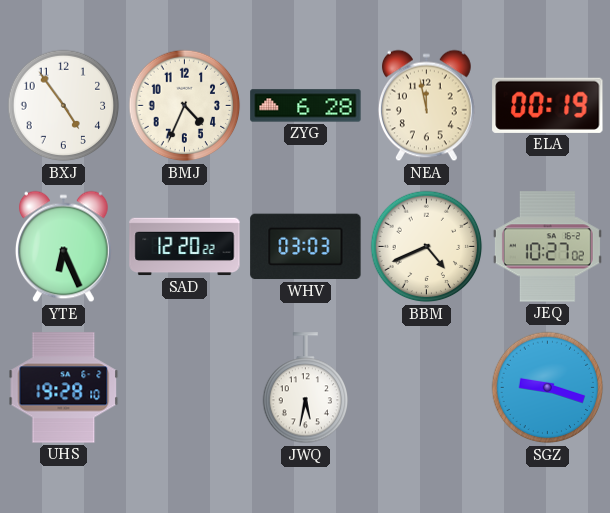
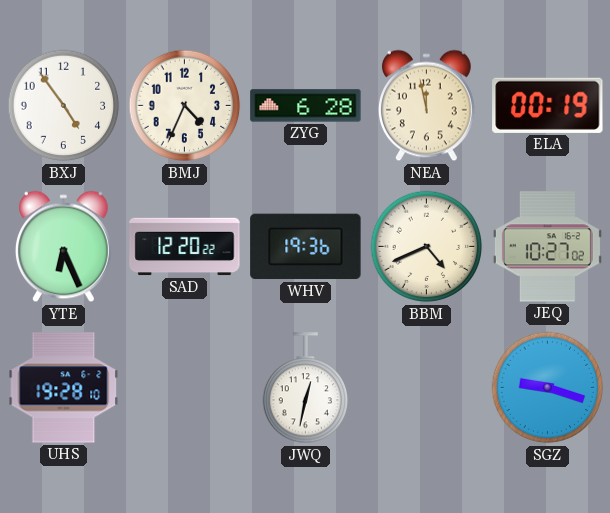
WHV: 03:03 -> 19:36
JWQ: 5:32 -> 12:32
